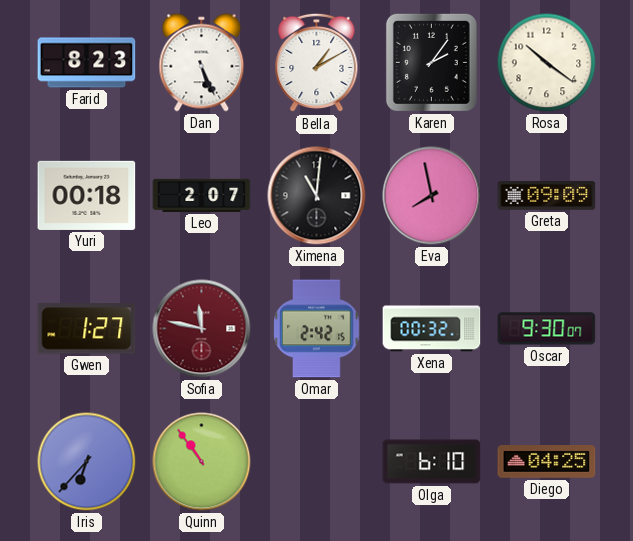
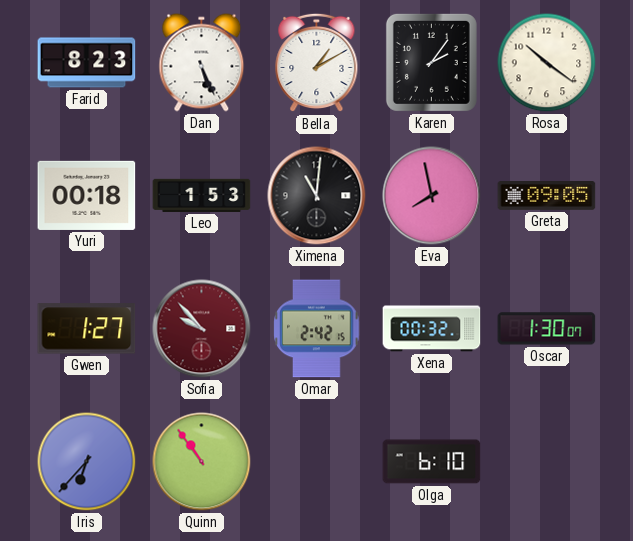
Leo: 2:07 -> 1:53
Greta: 09:09 -> 09:05
Sofia: 11:47 -> 9:53
Oscar: 9:30 -> 1:30
Diego: 04:25 -> none
